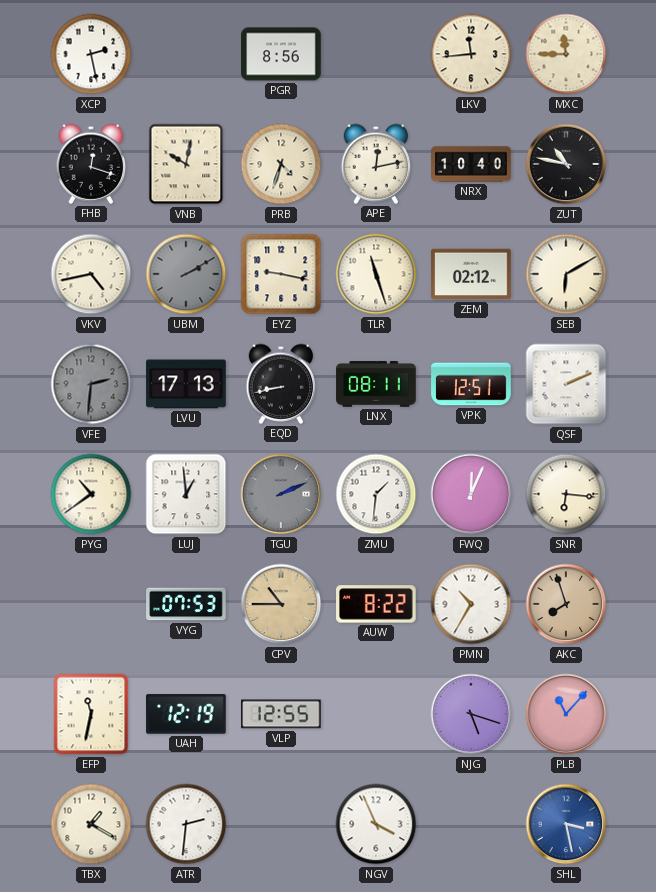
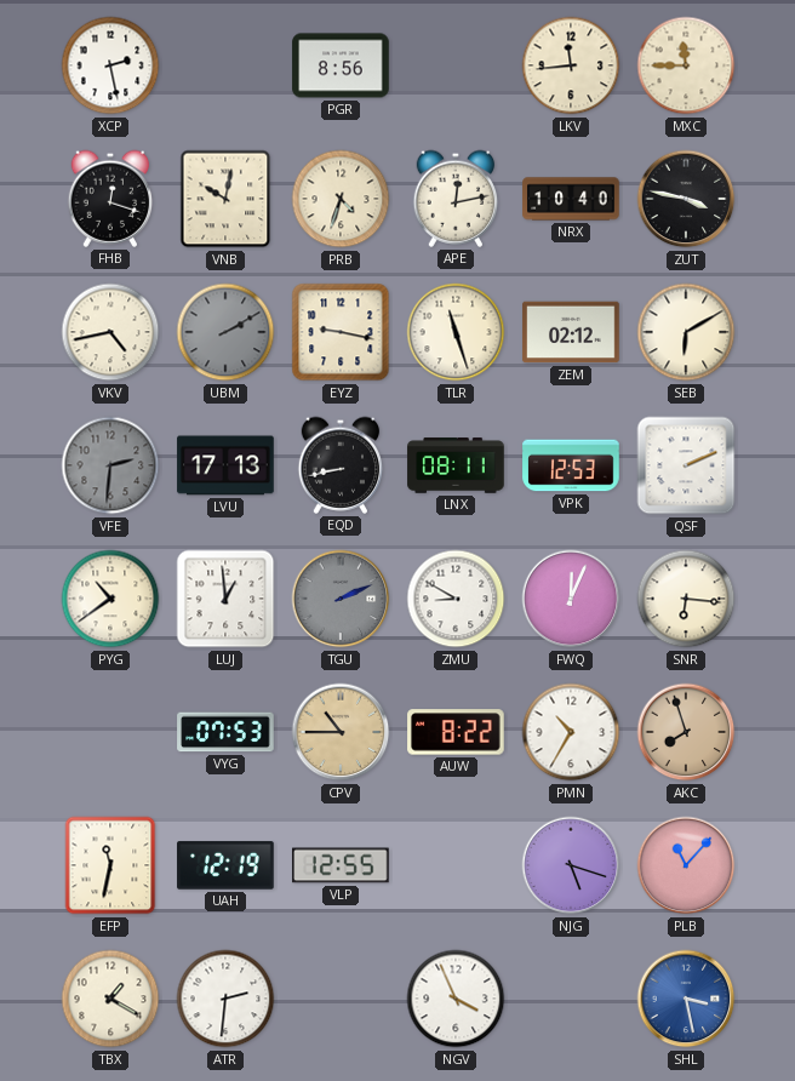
ZUT: 10:47 -> 3:47
VPK: 12:51 -> 12:53
ZMU: 1:31 -> 8:50
